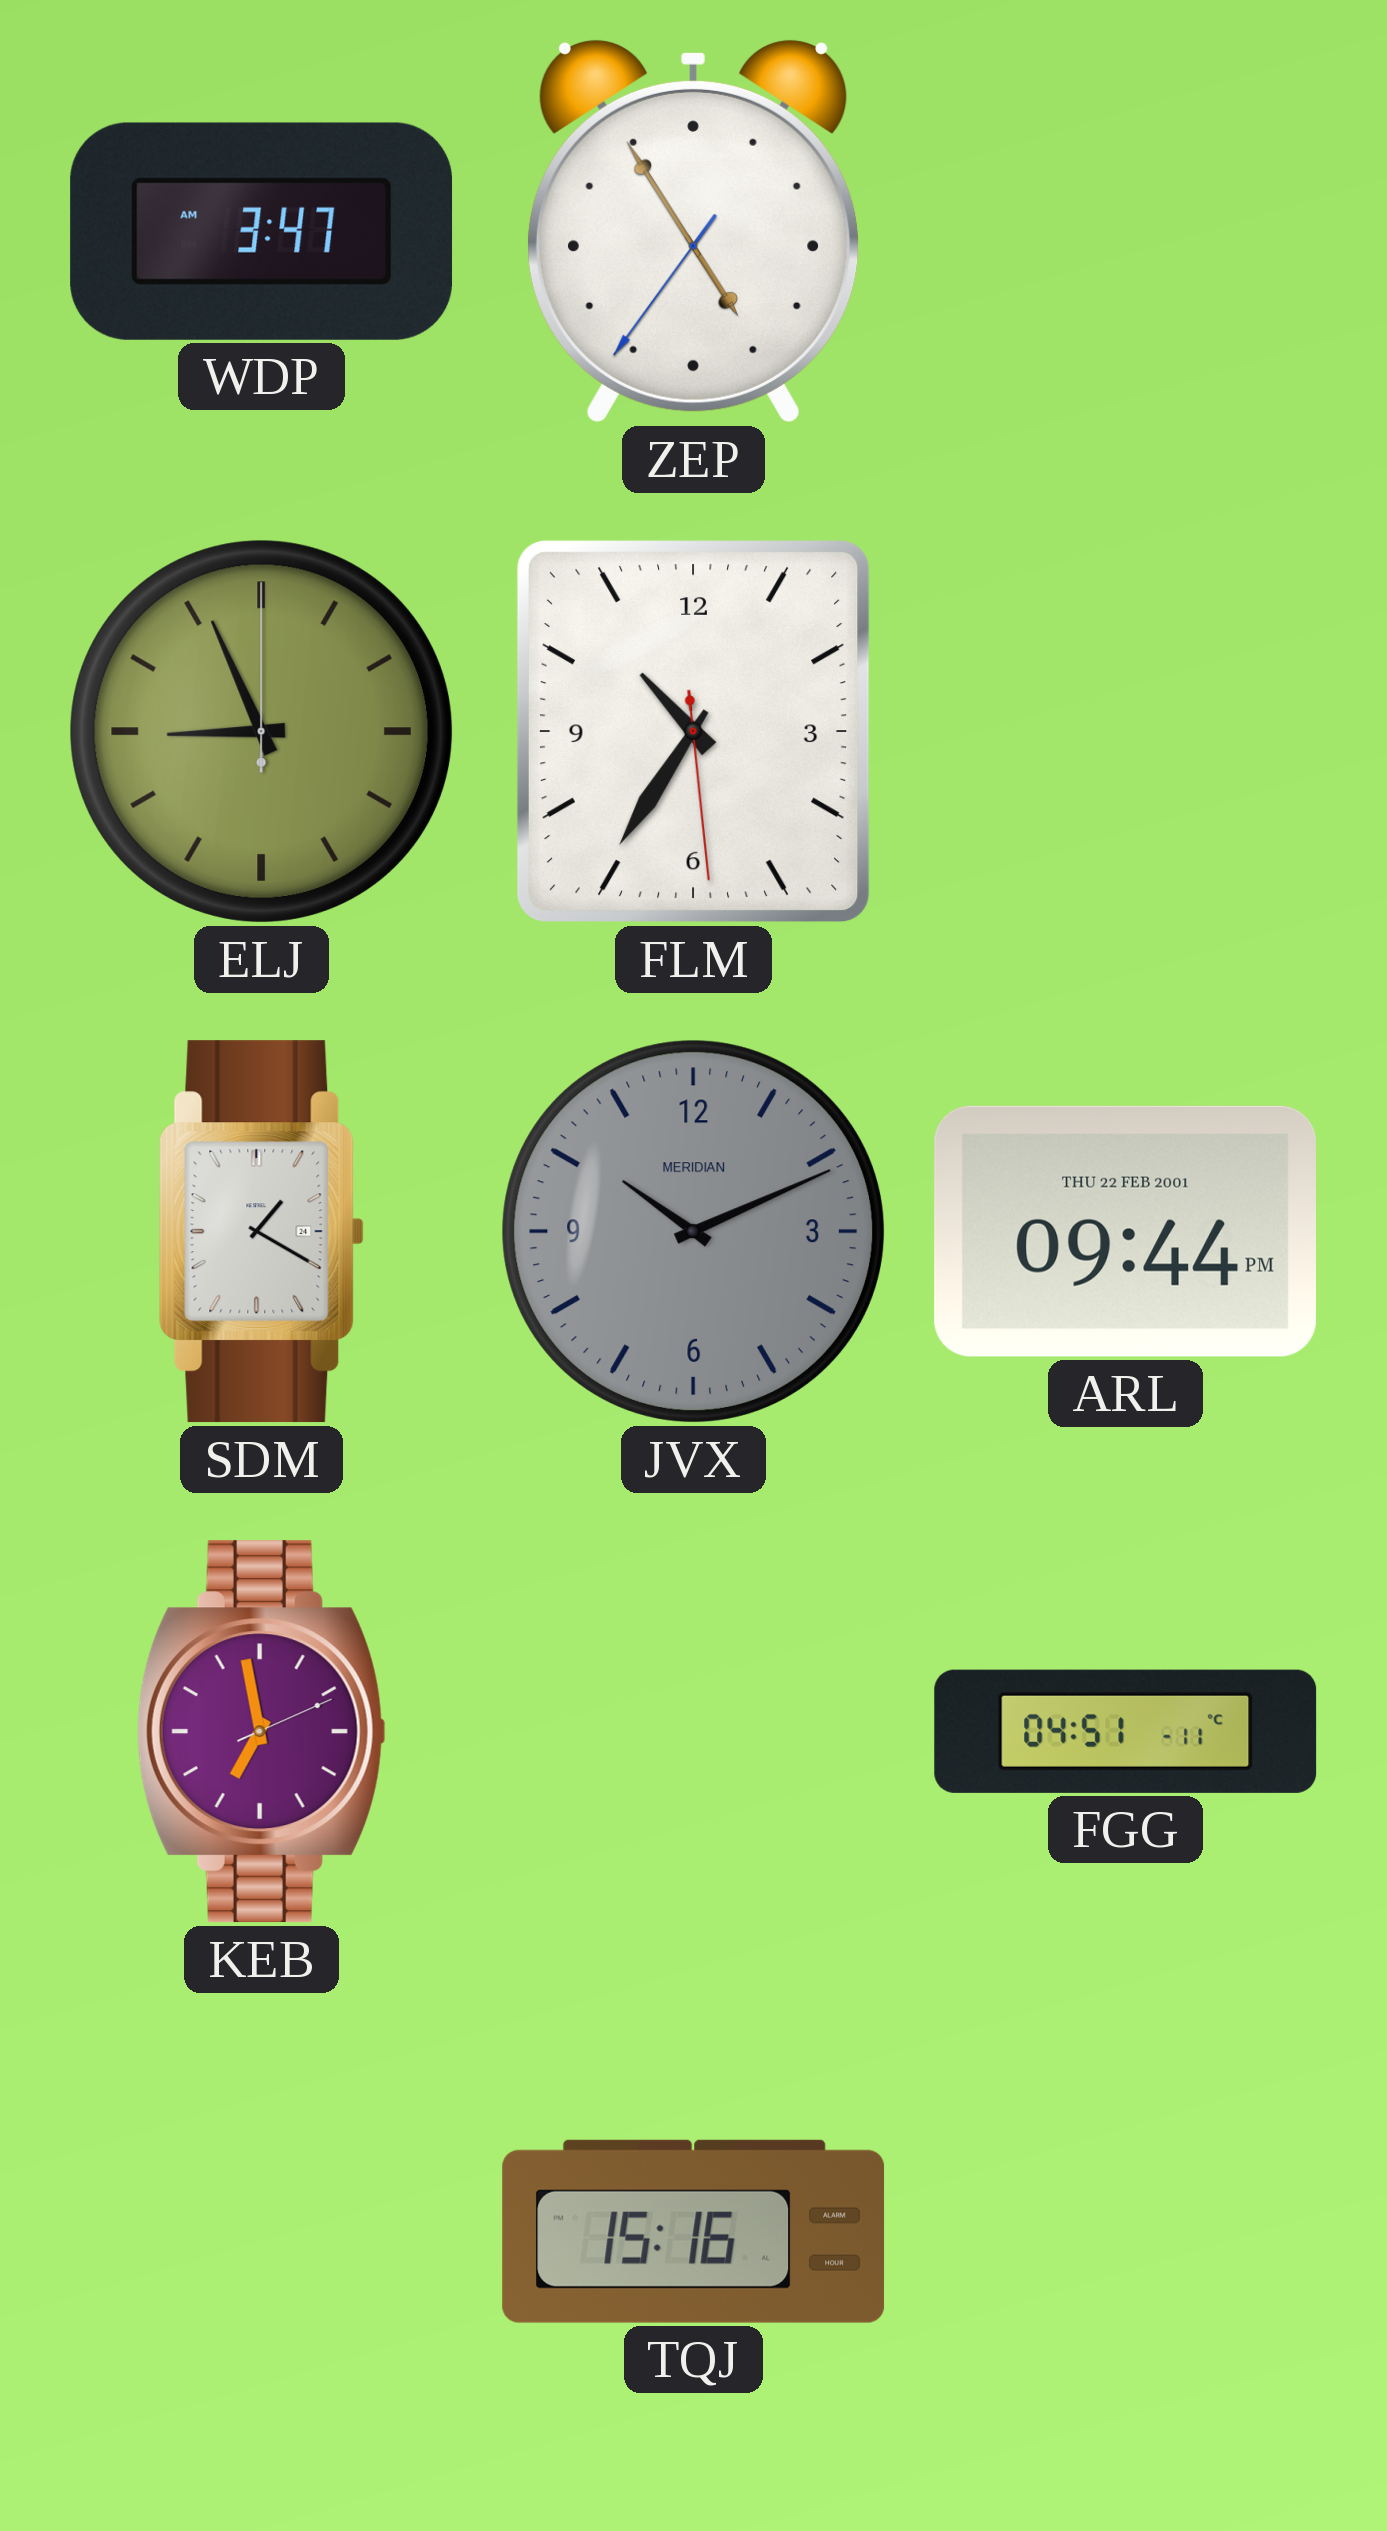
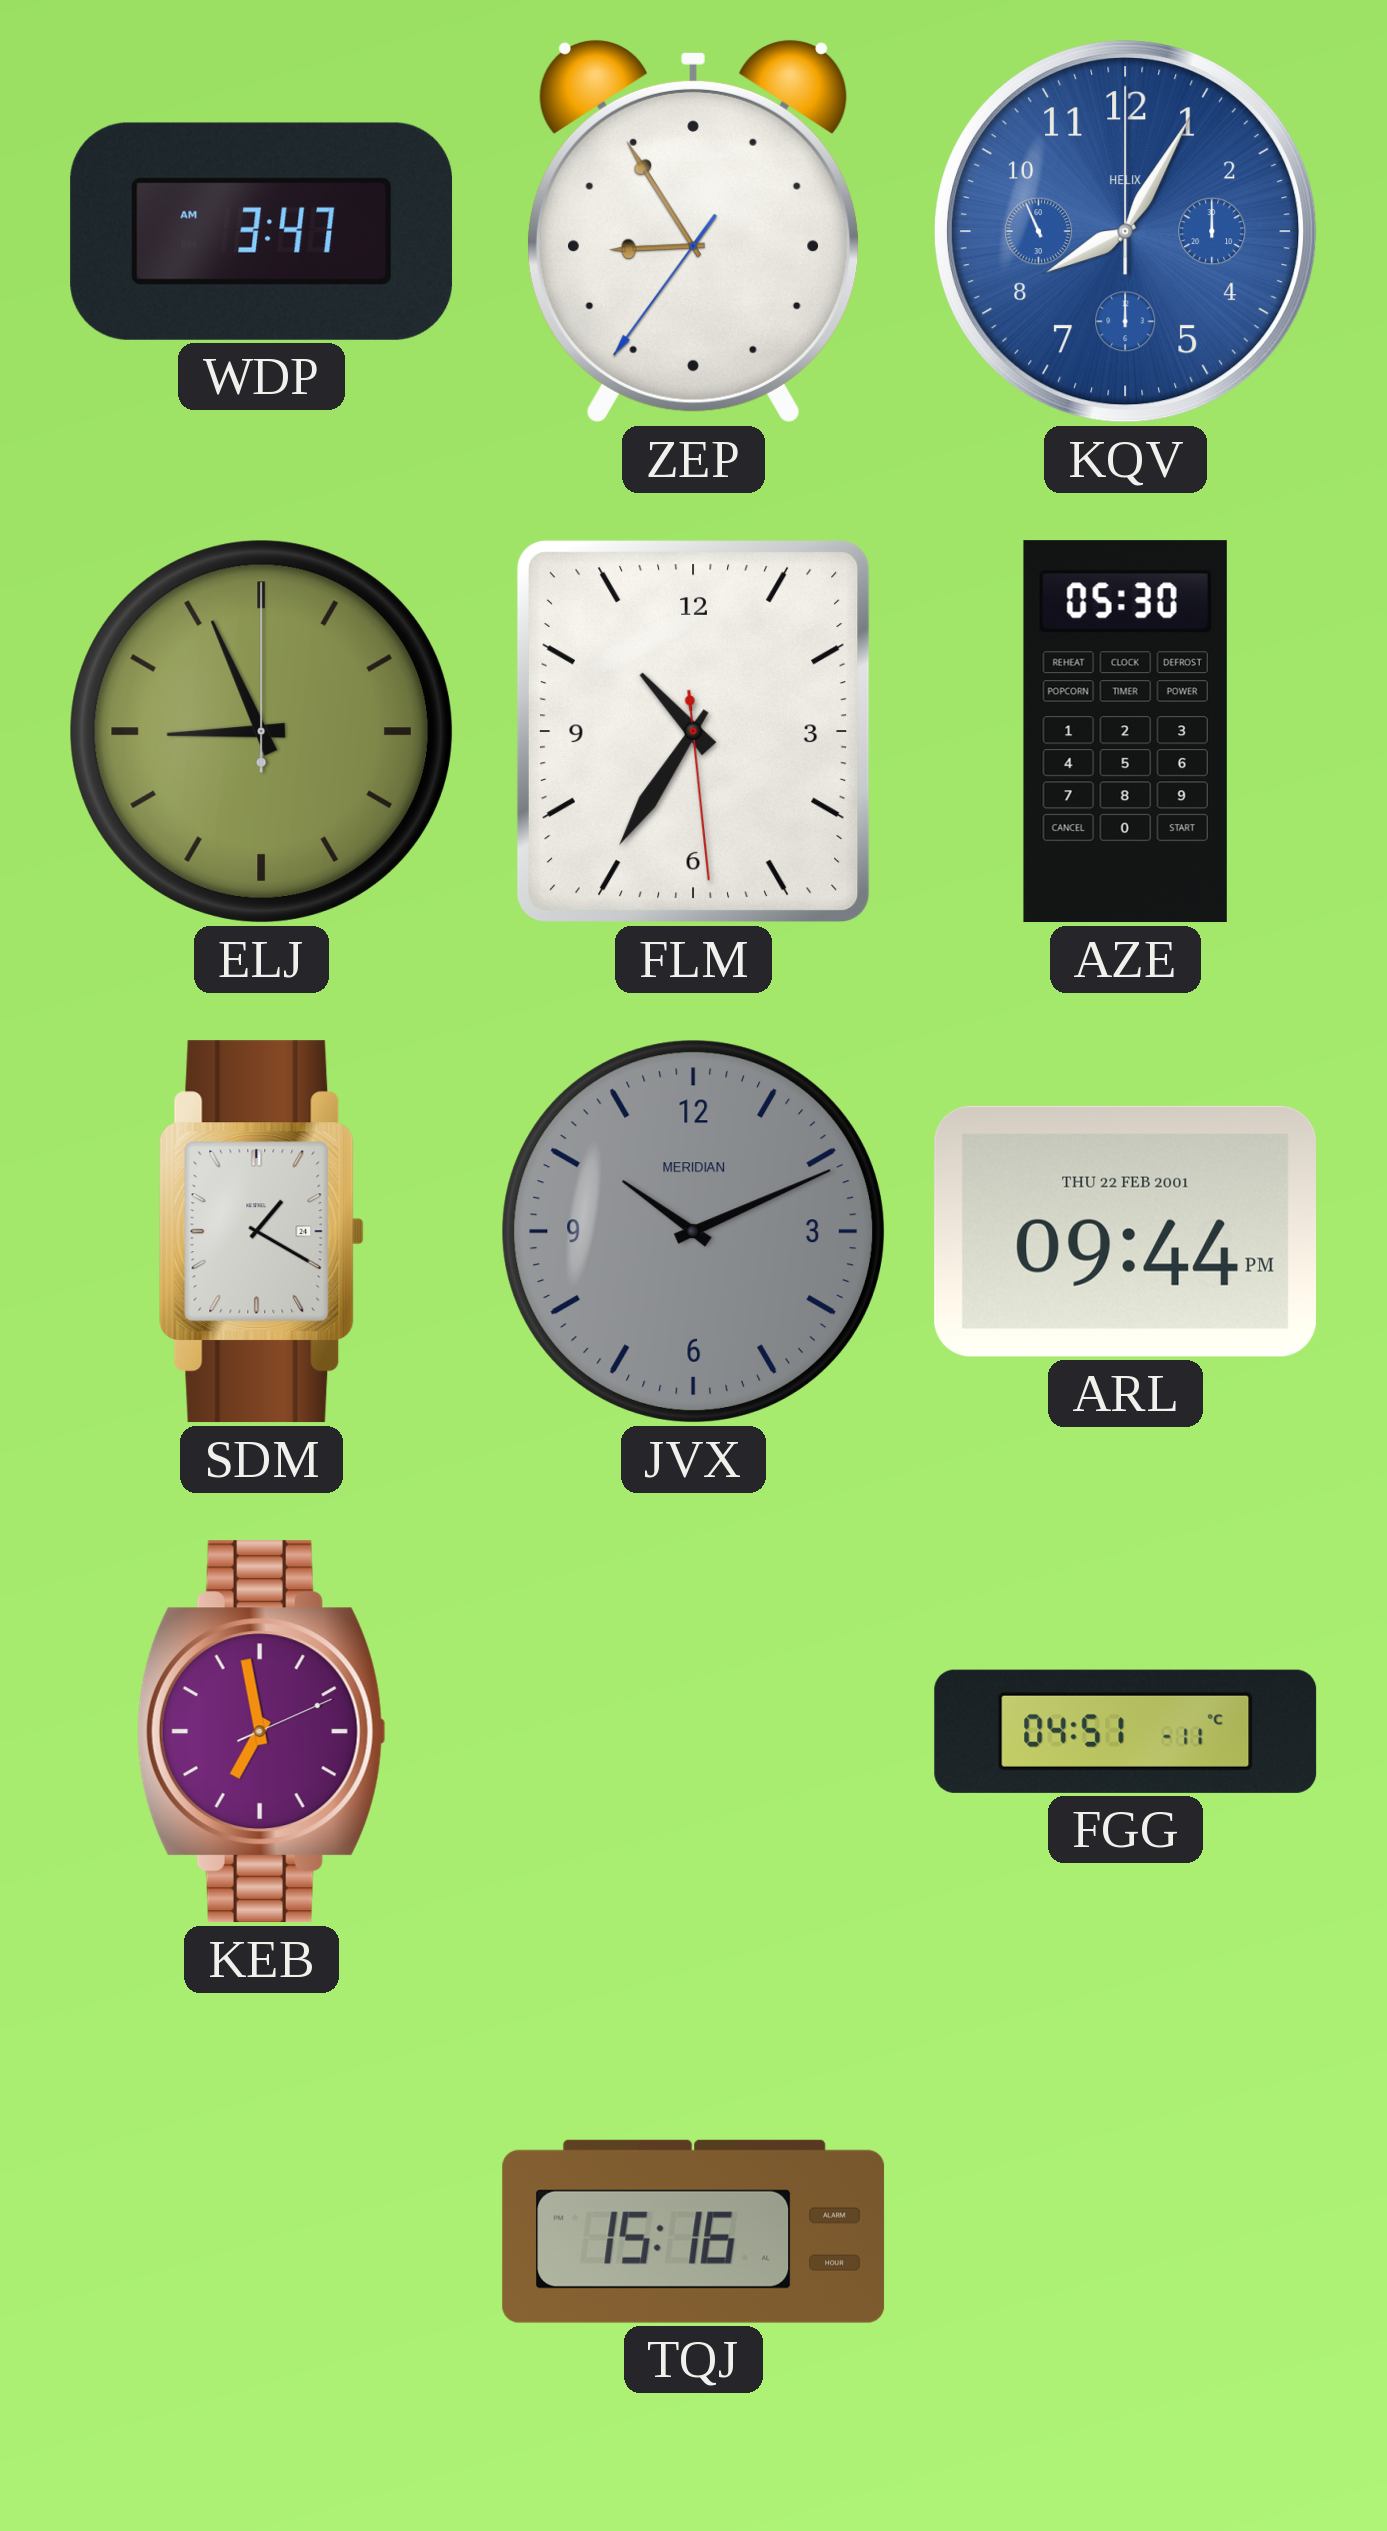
ZEP: 4:54 -> 8:54
KQV: none -> 8:04
AZE: none -> 05:30
